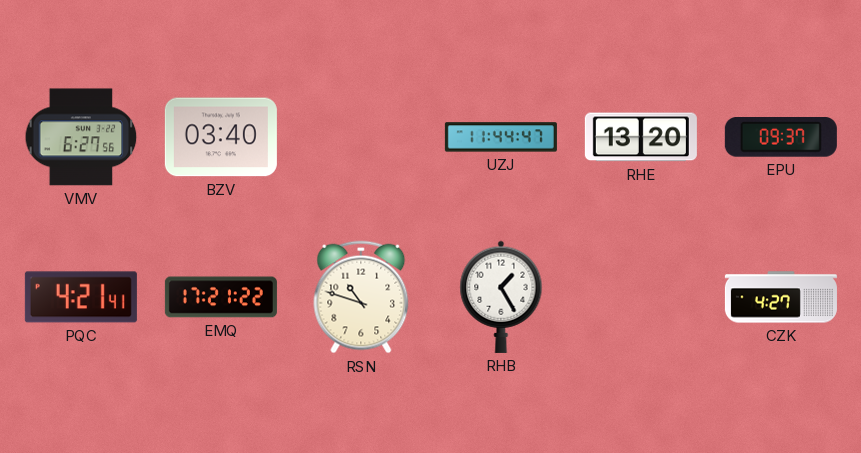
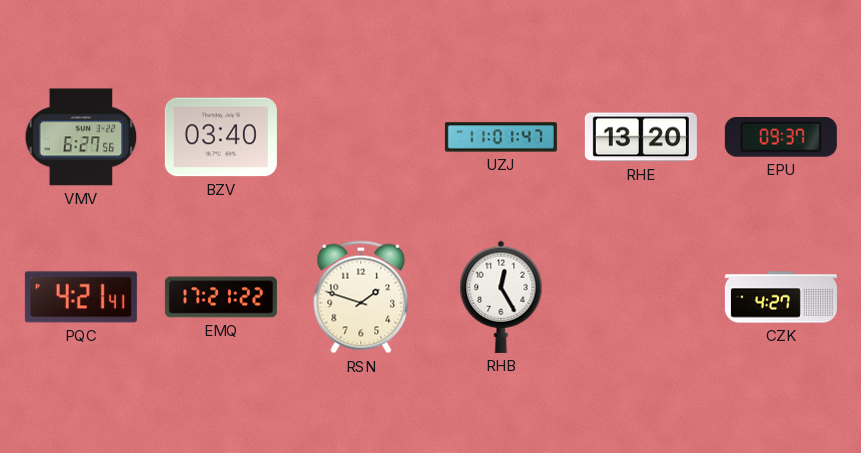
UZJ: 11:44 -> 11:01
RSN: 10:48 -> 1:48
RHB: 1:25 -> 12:25
